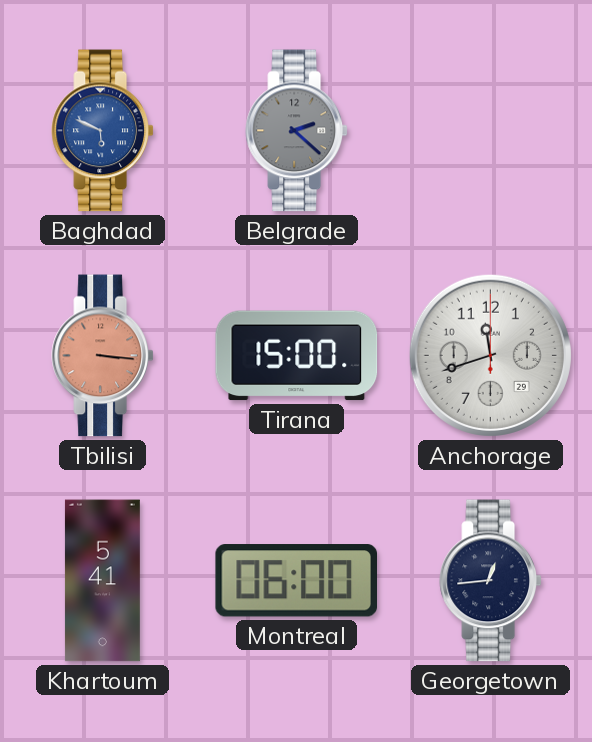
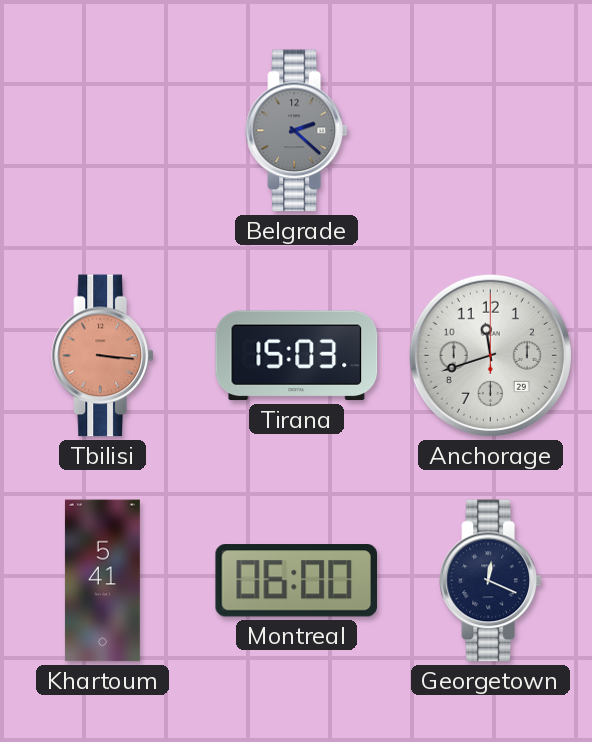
Baghdad: 5:49 -> none
Tirana: 15:00 -> 15:03
Georgetown: 12:44 -> 12:19
